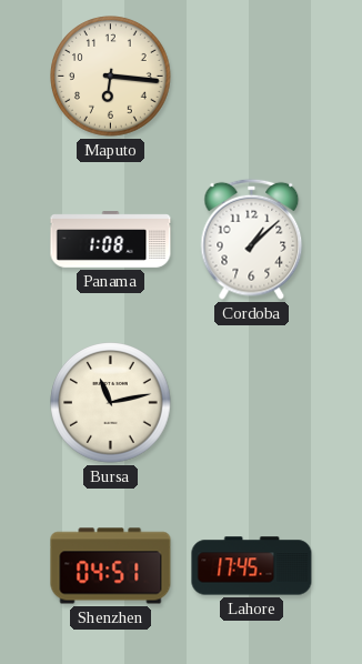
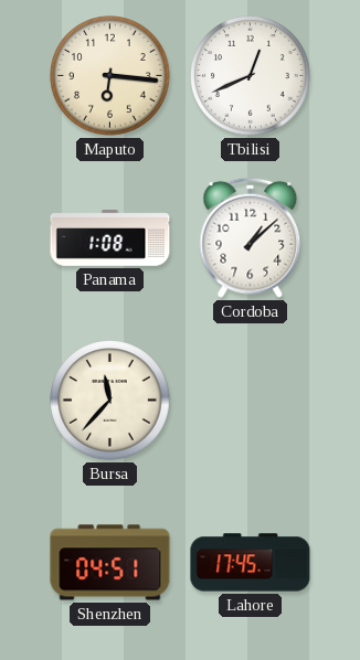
Tbilisi: none -> 12:41
Bursa: 11:13 -> 11:37
